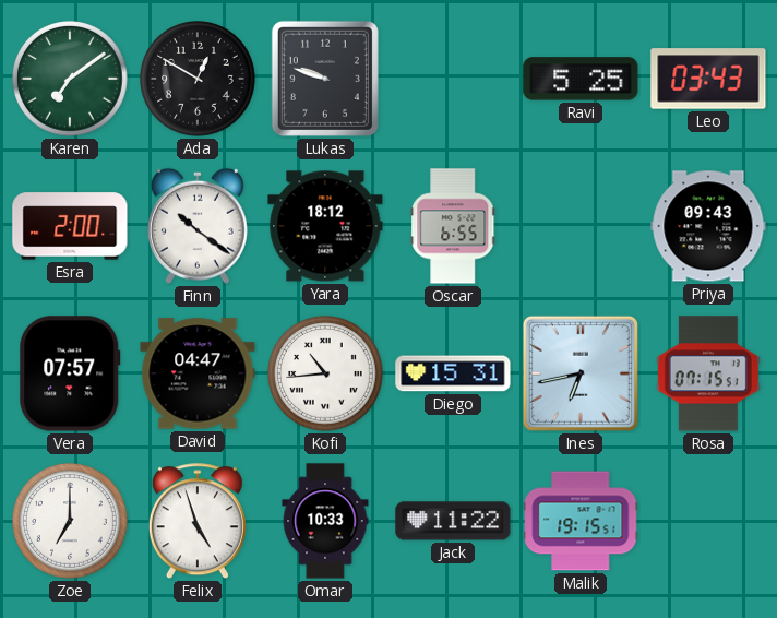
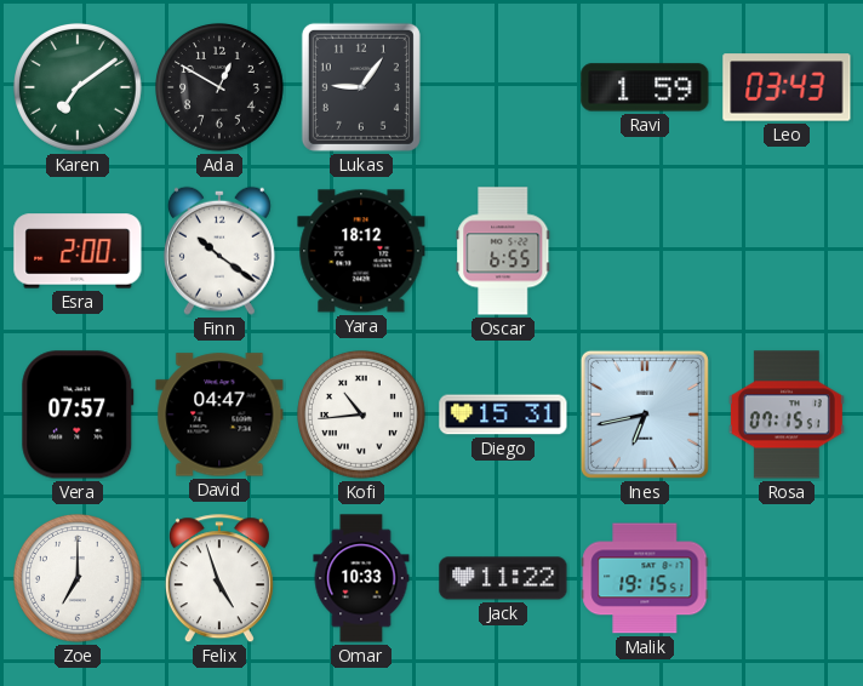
Lukas: 9:48 -> 9:06
Ravi: 5:25 -> 1:59
Priya: 09:43 -> none
